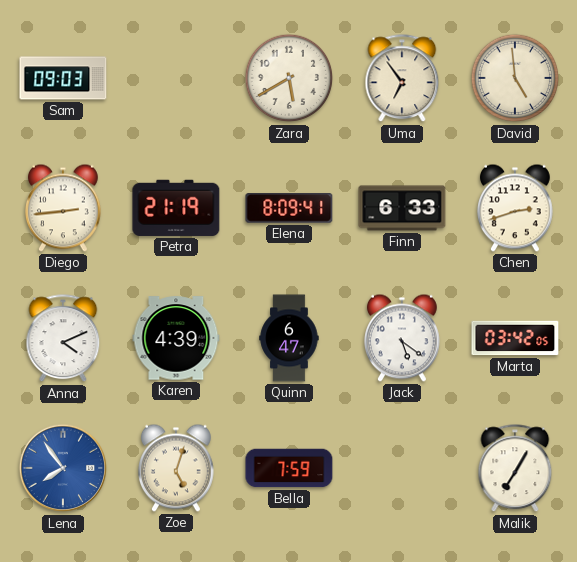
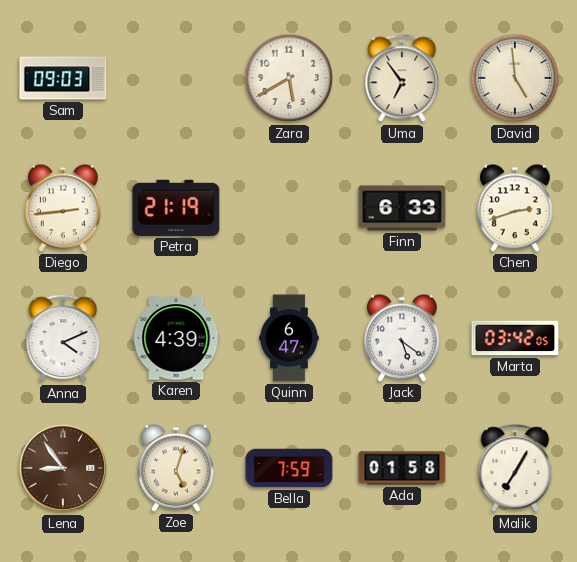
Elena: 8:09 -> none
Lena: 7:54 -> 8:54
Lena dial: blue -> brown
Ada: none -> 01:58
